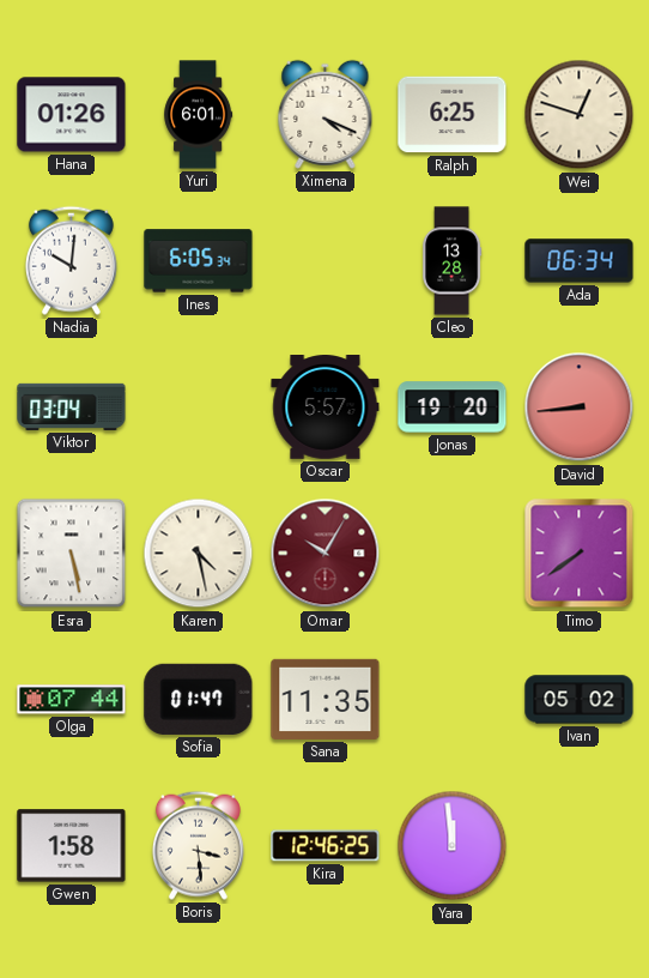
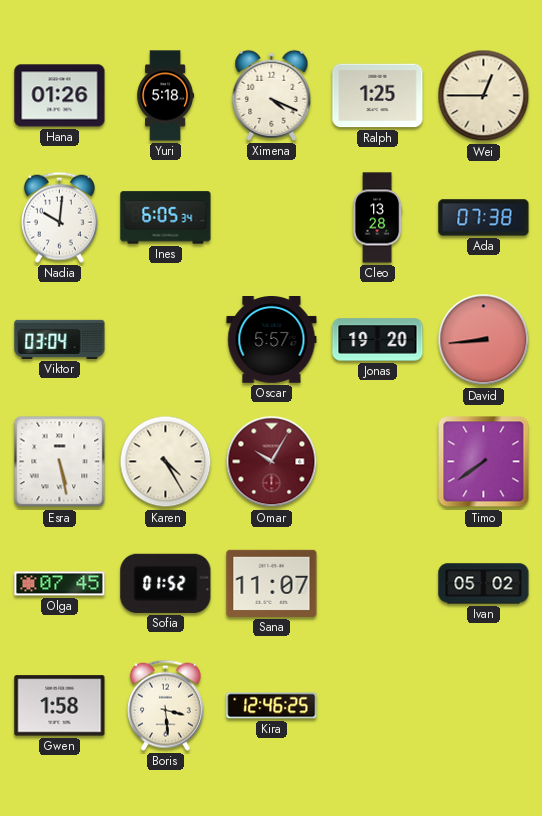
Yuri: 6:01 -> 5:18
Ralph: 6:25 -> 1:25
Wei: 12:48 -> 12:45
Ada: 06:34 -> 07:38
Karen: 4:28 -> 4:25
Olga: 07:44 -> 07:45
Sofia: 01:47 -> 01:52
Sana: 11:35 -> 11:07
Yara: 11:59 -> none
